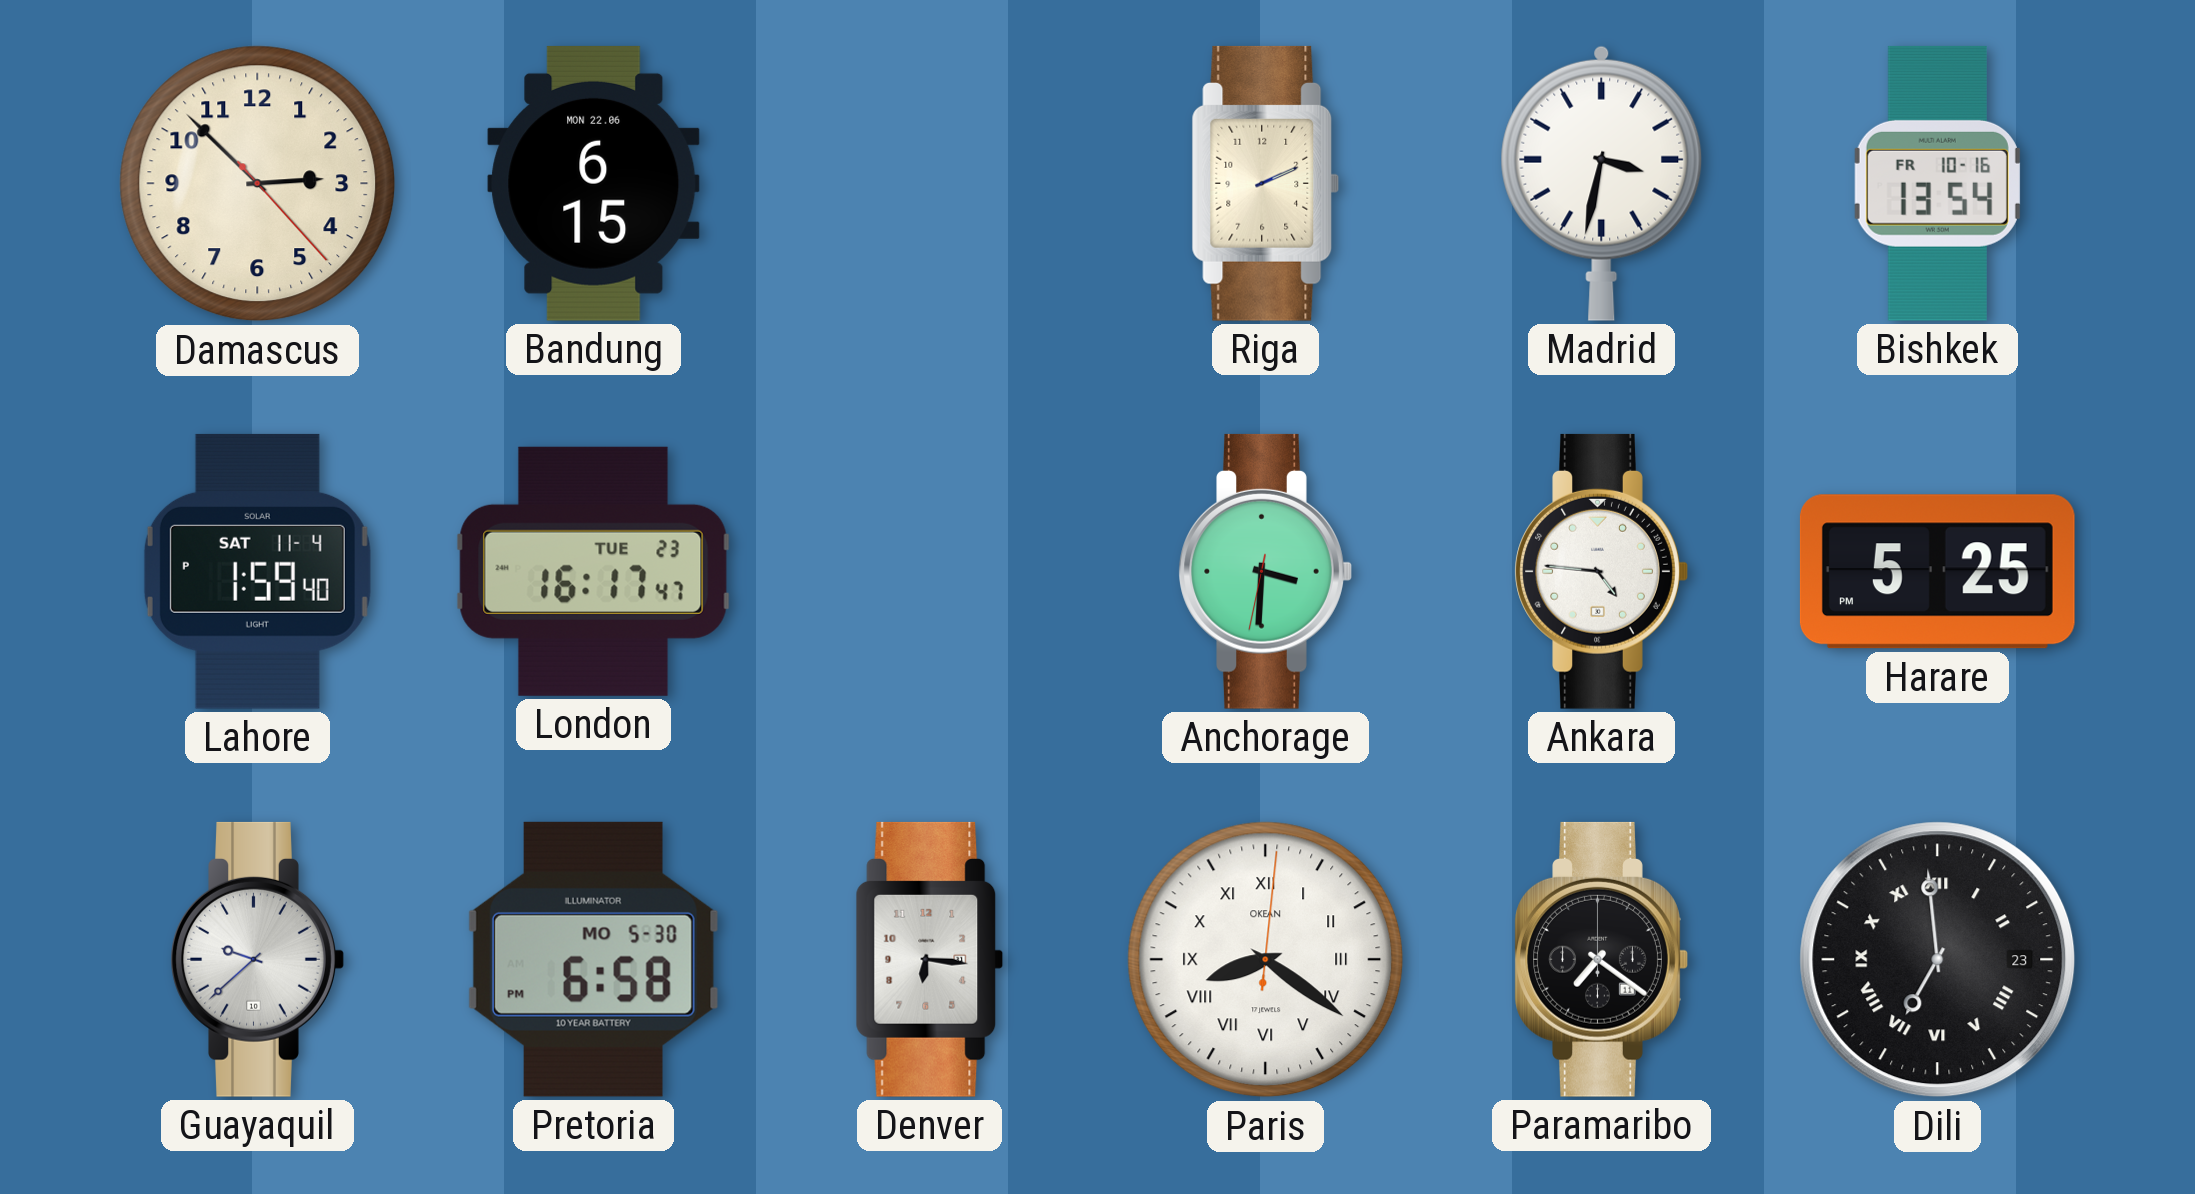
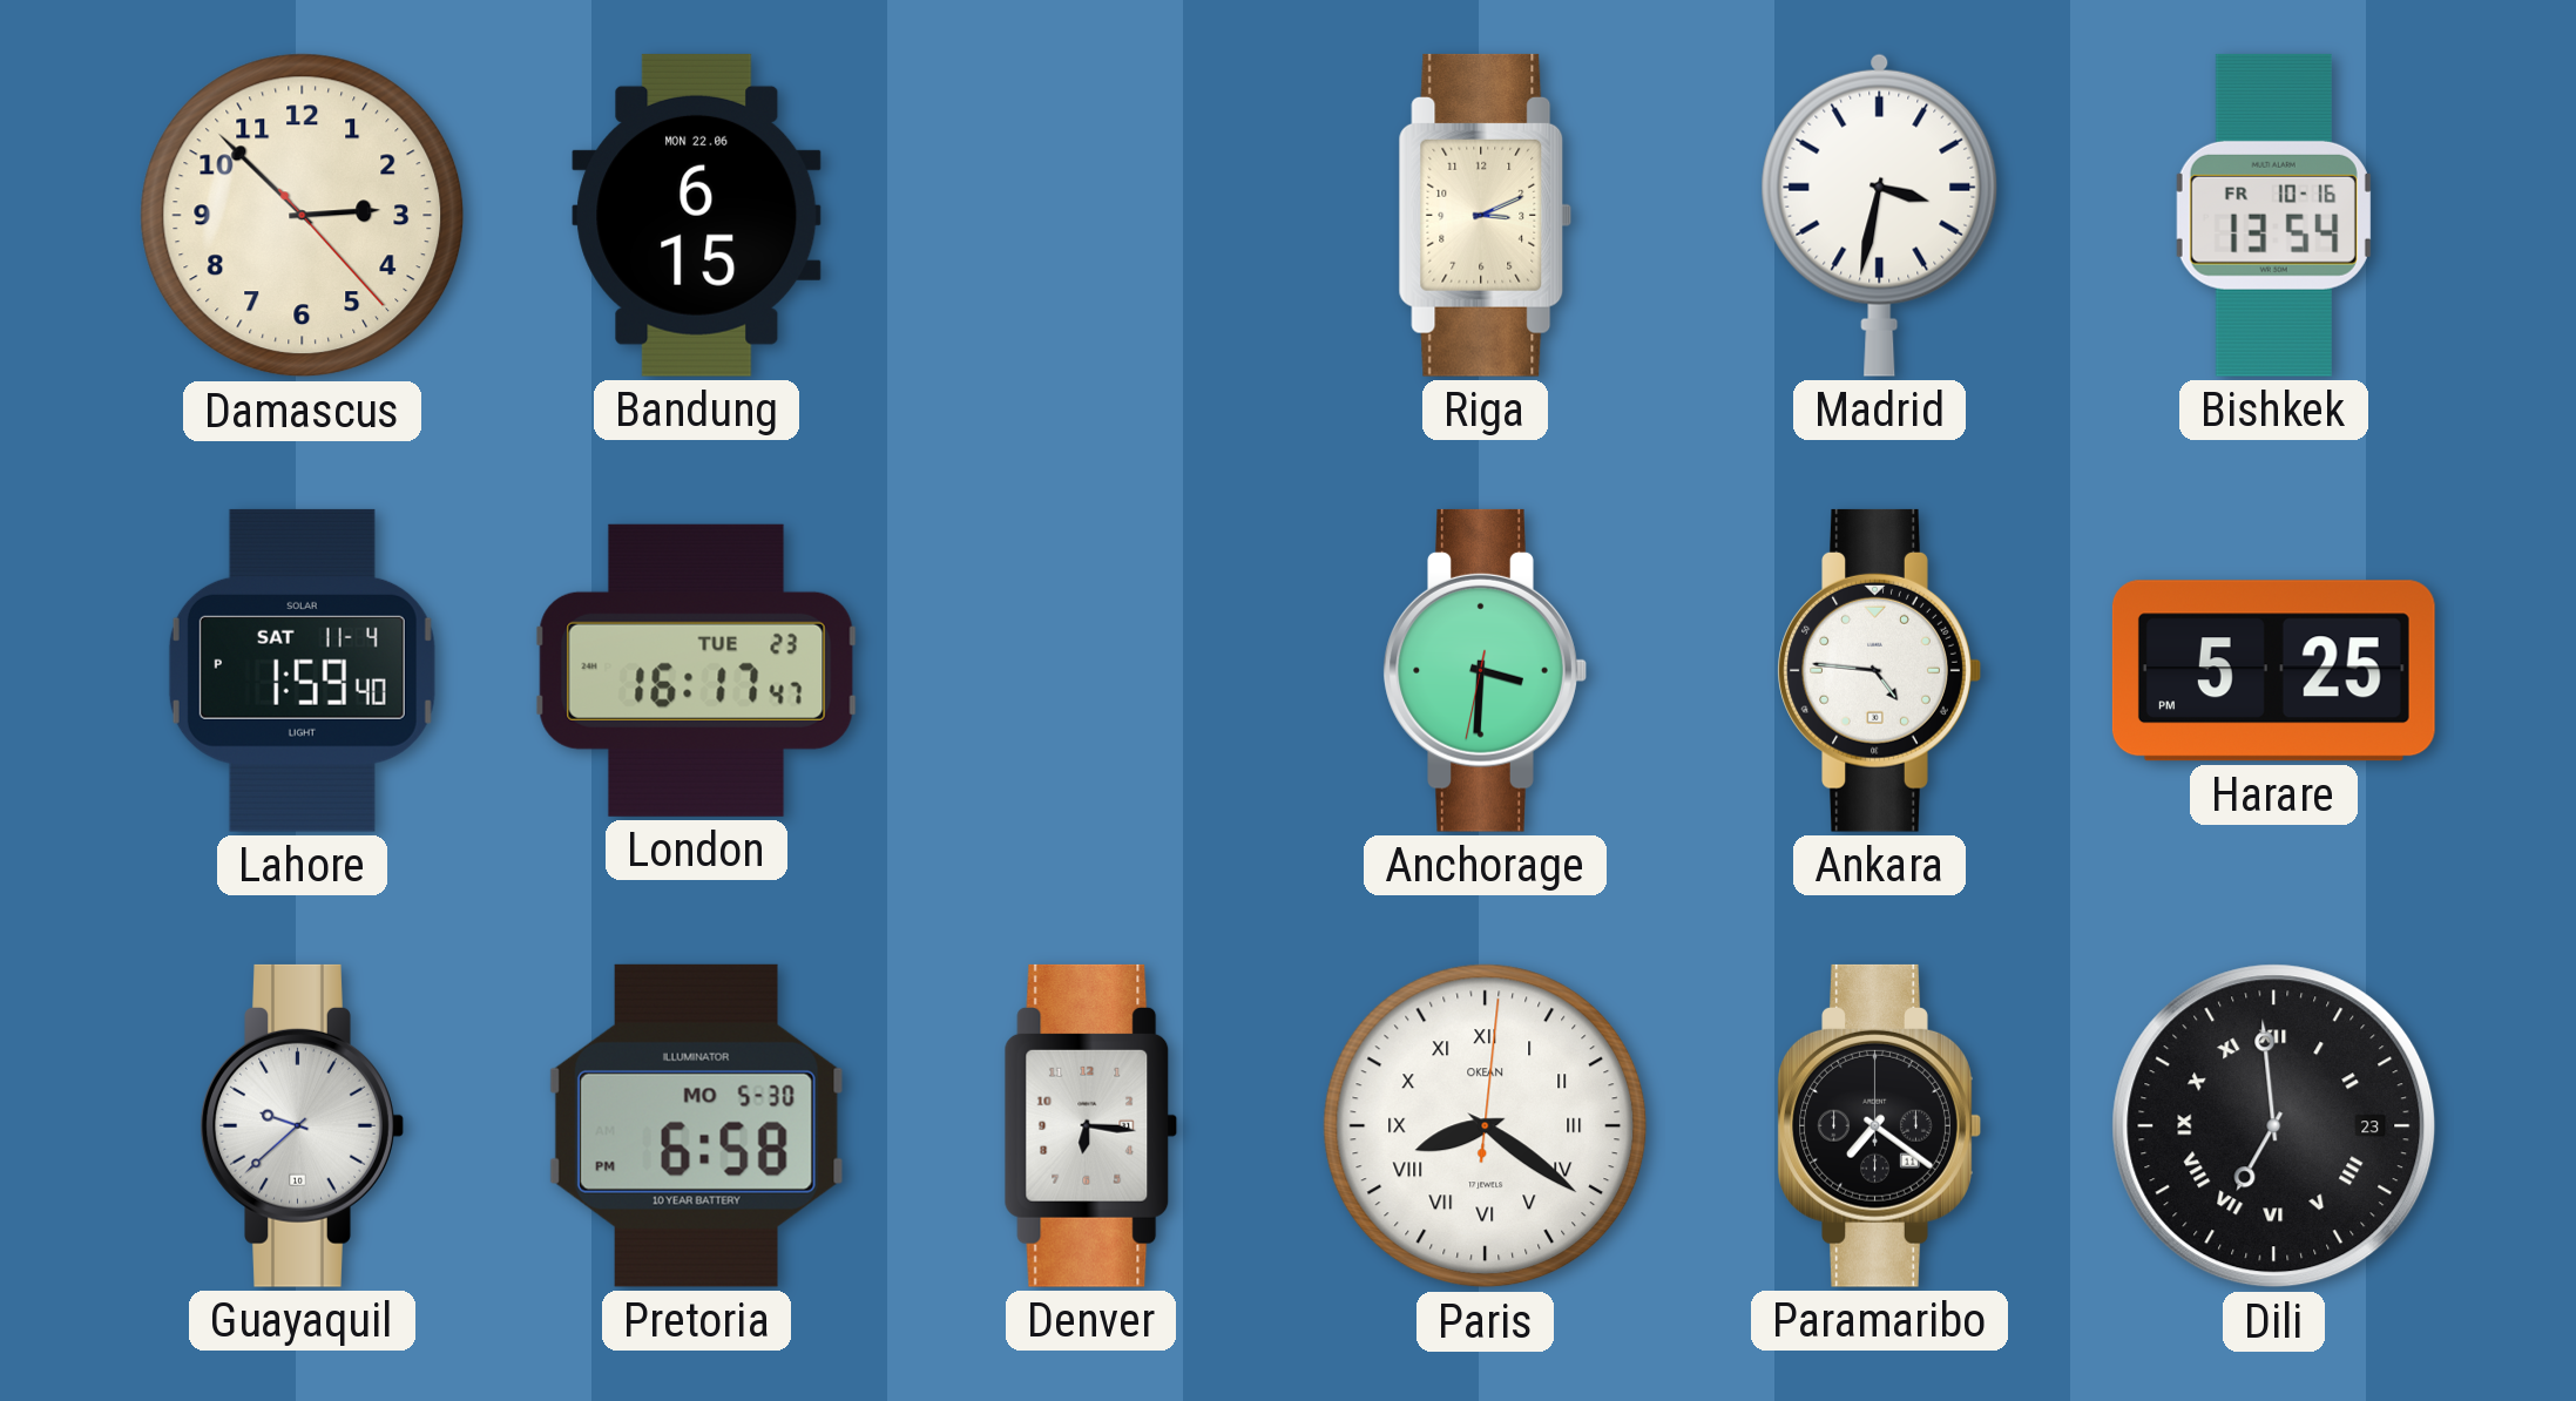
Riga: 2:11 -> 3:11
